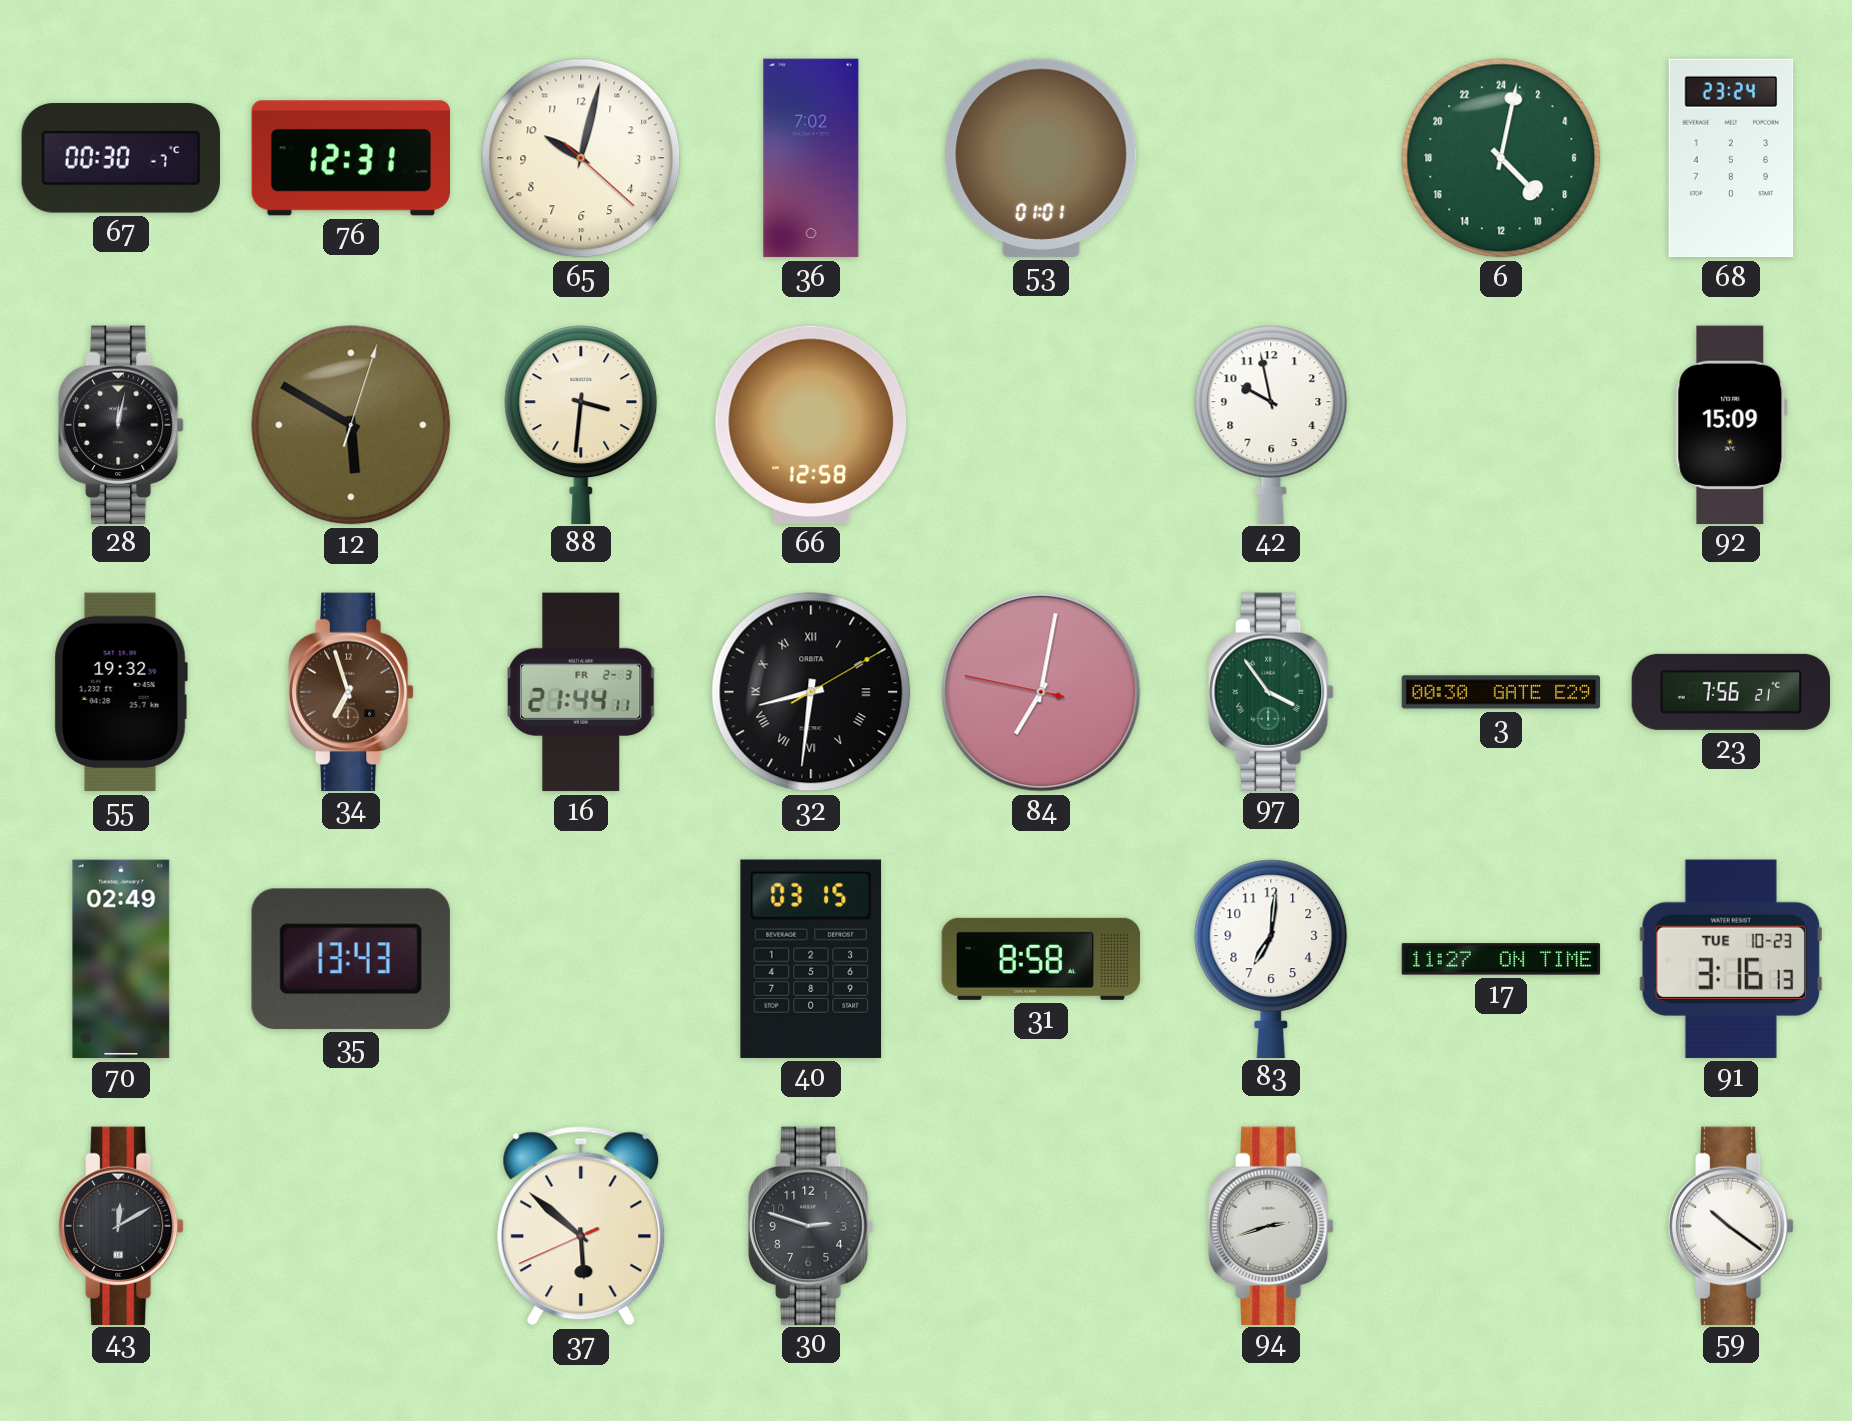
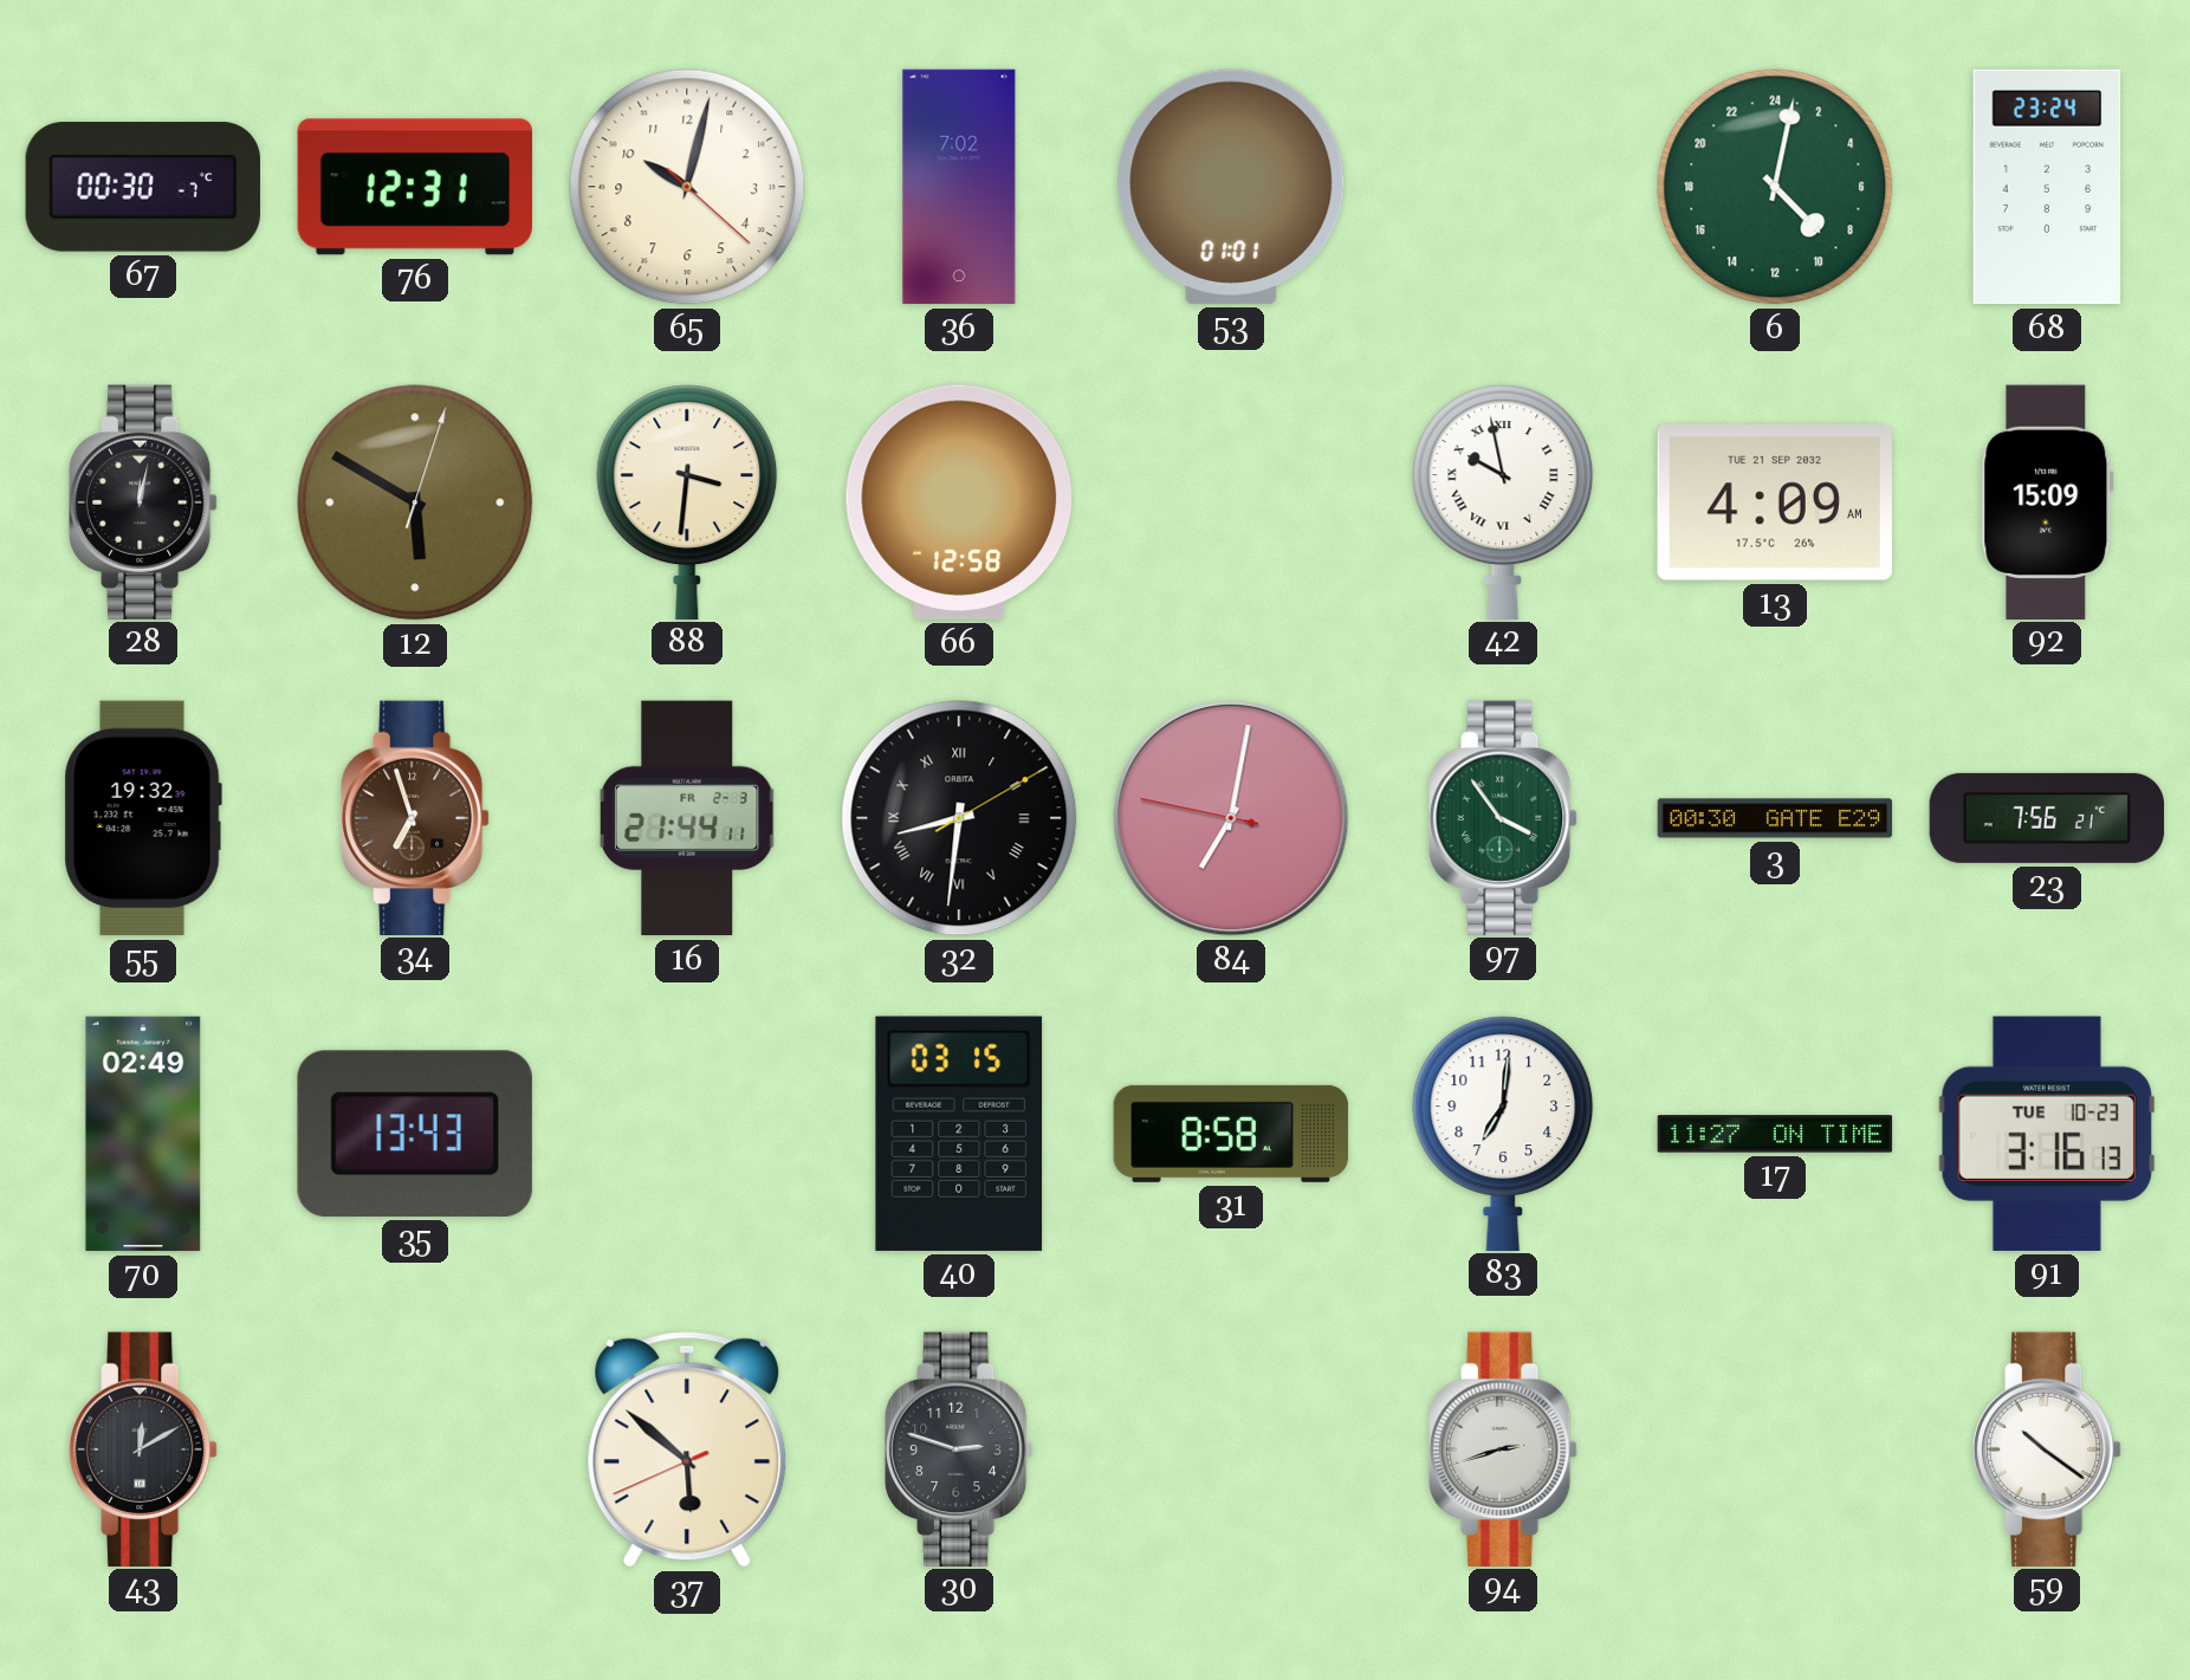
42 numerals: Arabic -> Roman
13: none -> 4:09
